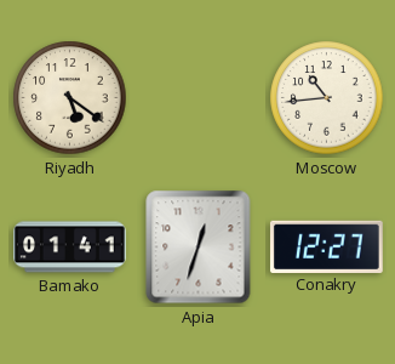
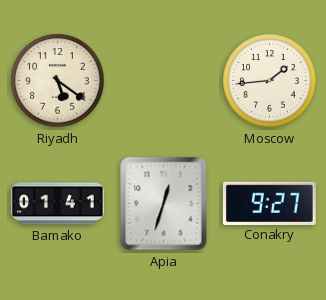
Moscow: 10:44 -> 1:44
Conakry: 12:27 -> 9:27
